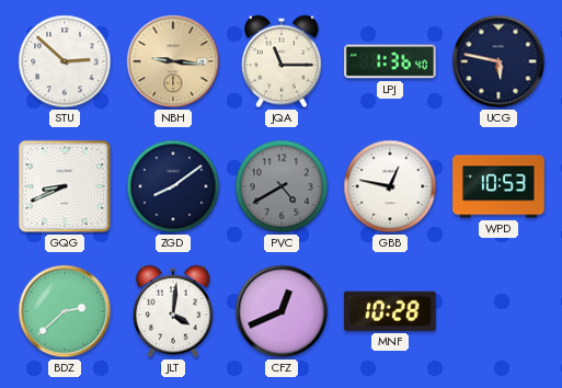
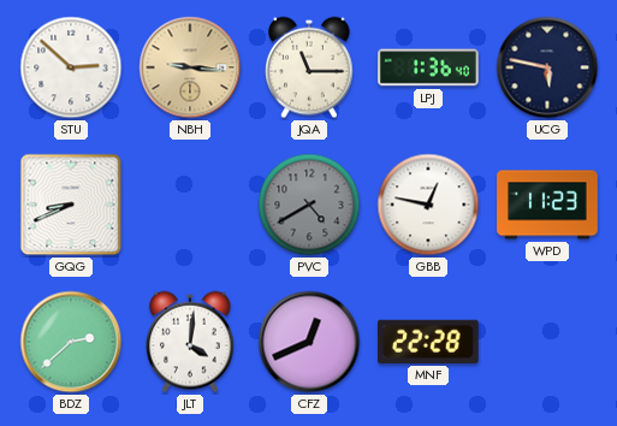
ZGD: 8:09 -> none
WPD: 10:53 -> 11:23
MNF: 10:28 -> 22:28
